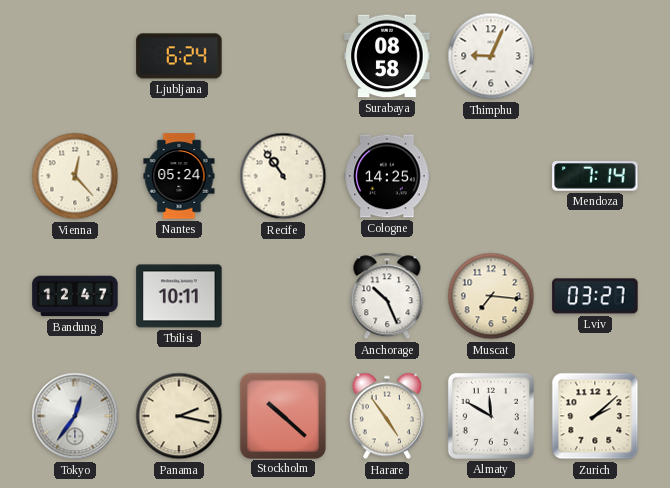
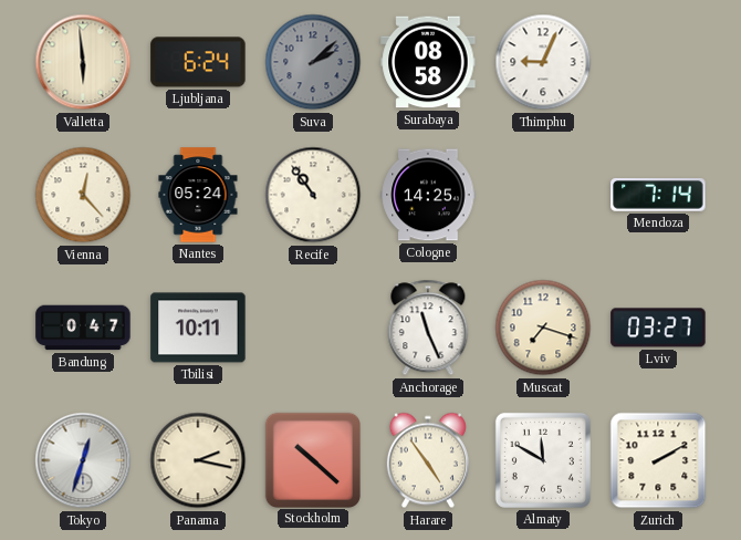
Valletta: none -> 5:59
Suva: none -> 2:08
Bandung: 12:47 -> 0:47
Anchorage: 10:26 -> 11:26
Muscat: 7:16 -> 7:18
Tokyo: 12:36 -> 12:33
Zurich: 2:08 -> 2:10
